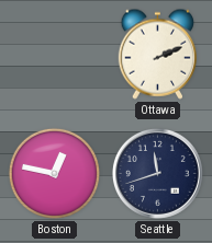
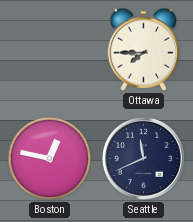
Ottawa: 2:11 -> 7:45
Seattle: 11:42 -> 11:41
